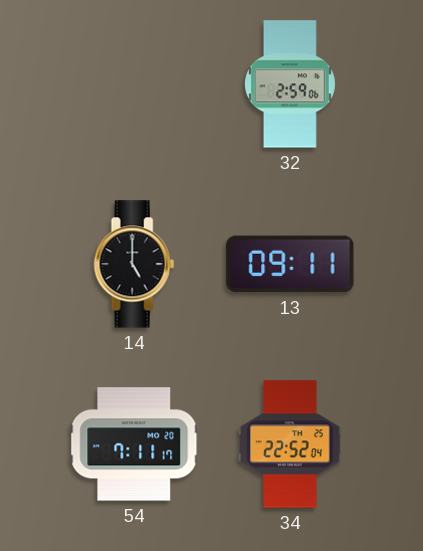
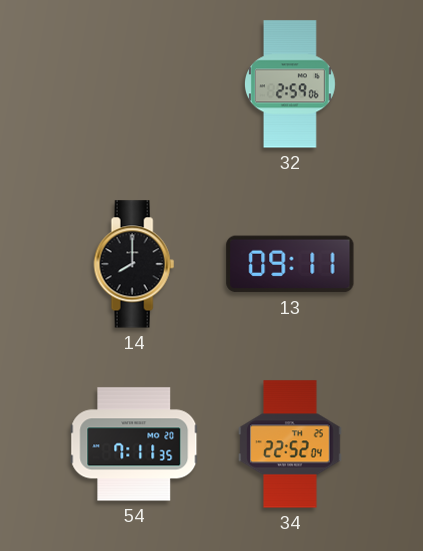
14: 5:00 -> 8:00
54: 7:11:17 -> 7:11:35
